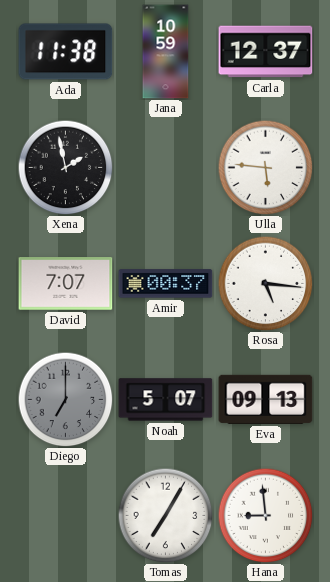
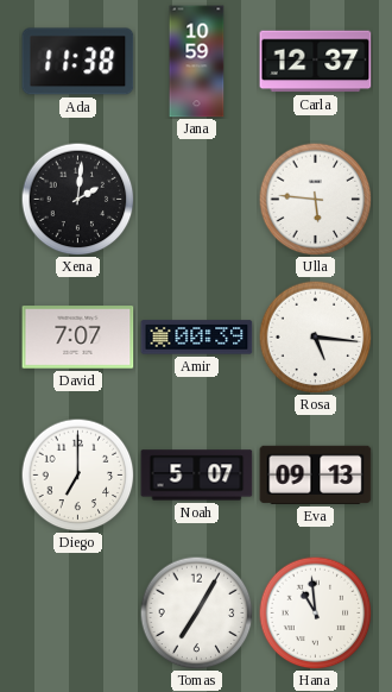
Xena: 1:58 -> 2:01
Amir: 00:37 -> 00:39
Diego dial: grey -> white
Hana: 8:59 -> 10:59
